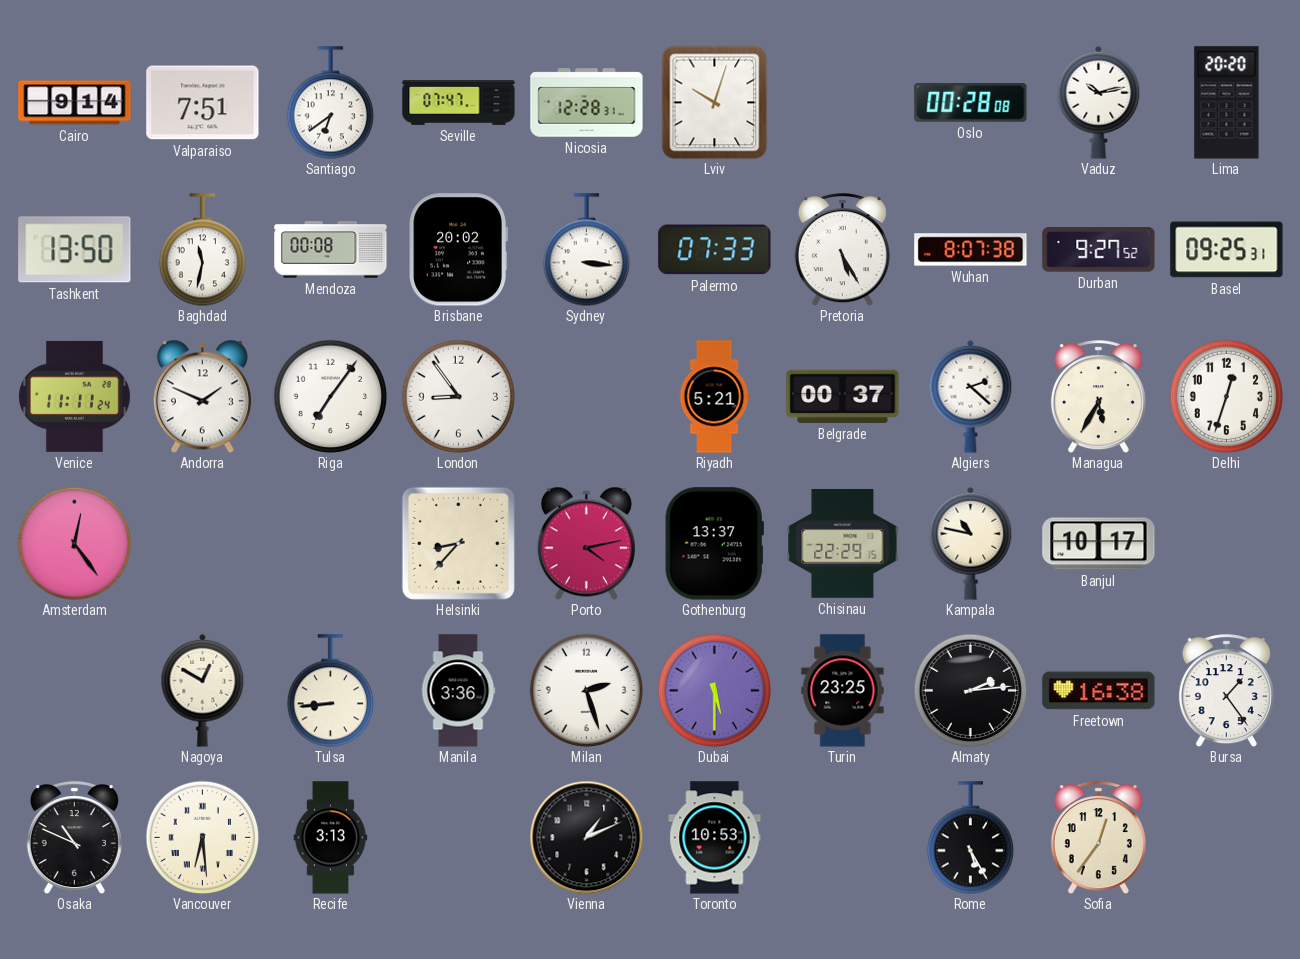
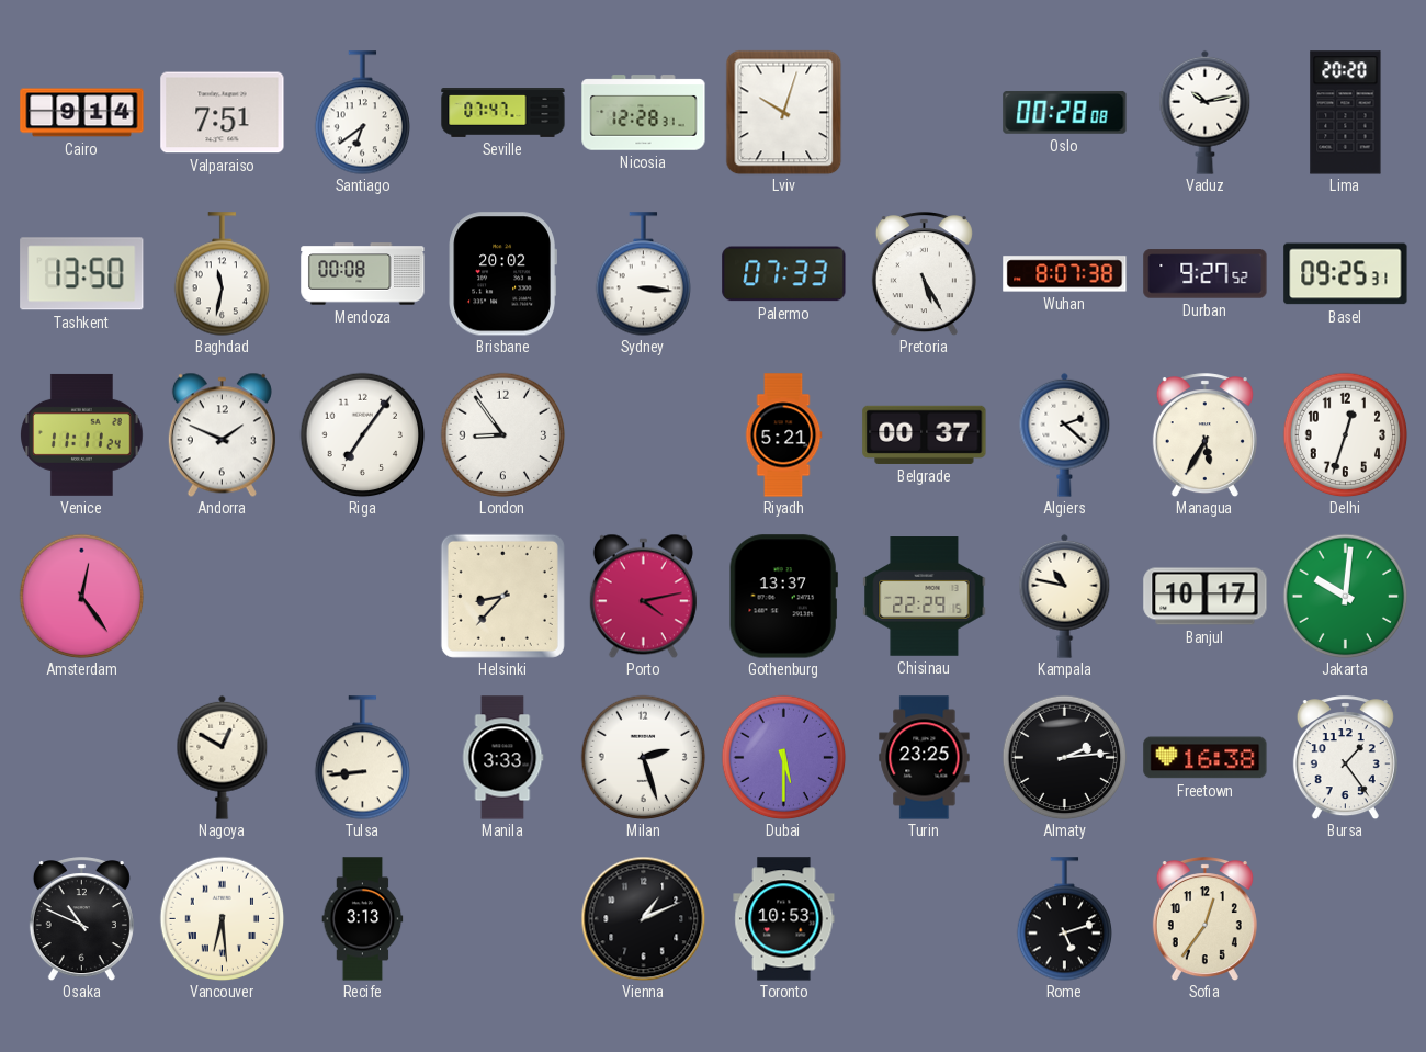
Jakarta: none -> 10:01
Manila: 3:36 -> 3:33
Rome: 5:25 -> 5:12
